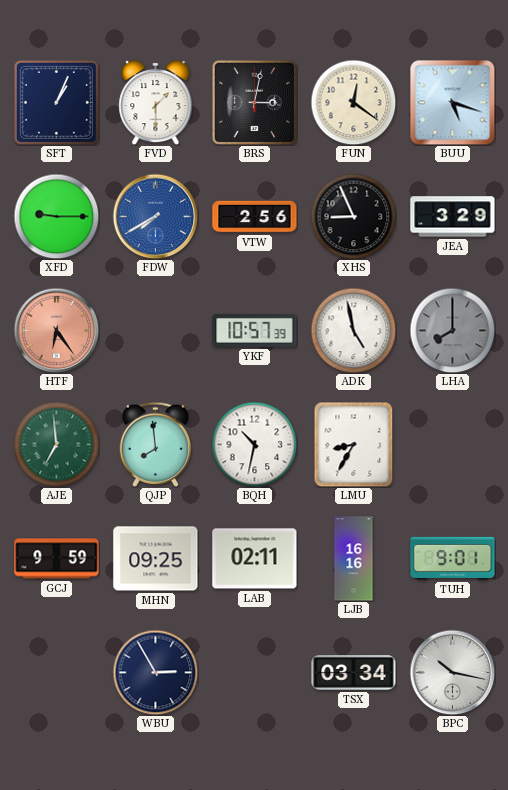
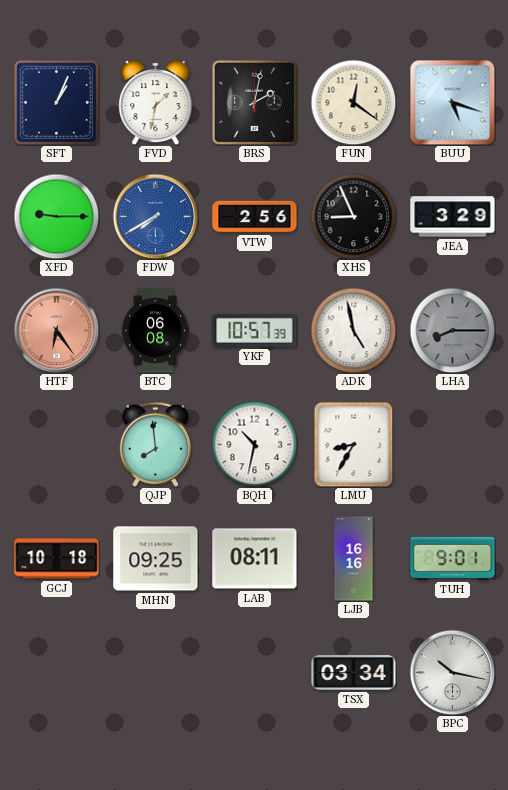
FVD: 1:30 -> 1:32
BRS: 3:02 -> 2:02
BTC: none -> 06:08
LHA: 8:00 -> 8:15
AJE: 6:59 -> none
GCJ: 9:59 -> 10:18
LAB: 02:11 -> 08:11
WBU: 2:55 -> none
